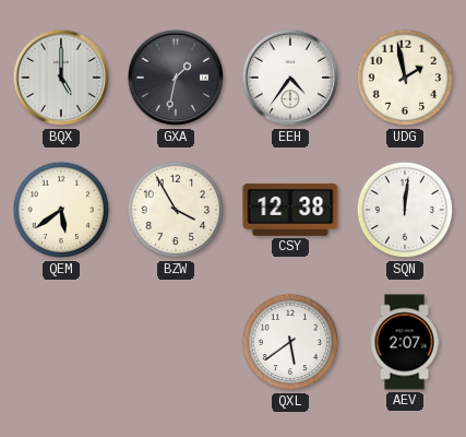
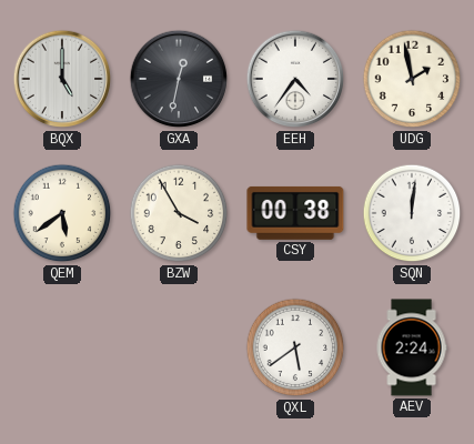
GXA: 1:32 -> 12:32
CSY: 12:38 -> 00:38
AEV: 2:07 -> 2:24
